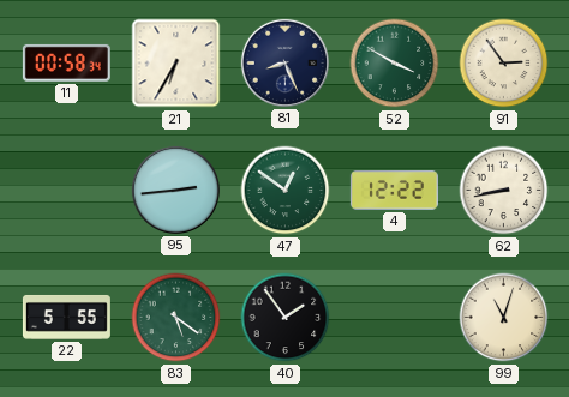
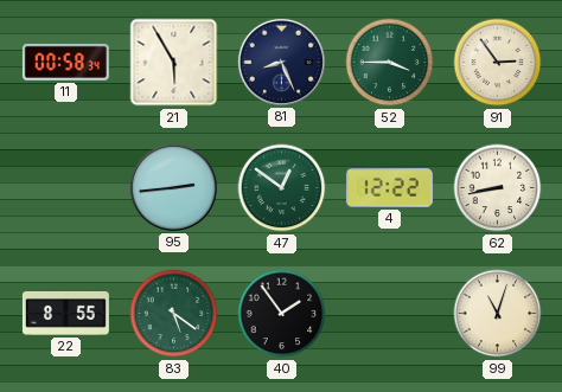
21: 6:35 -> 5:55
52: 3:50 -> 3:45
22: 5:55 -> 8:55
